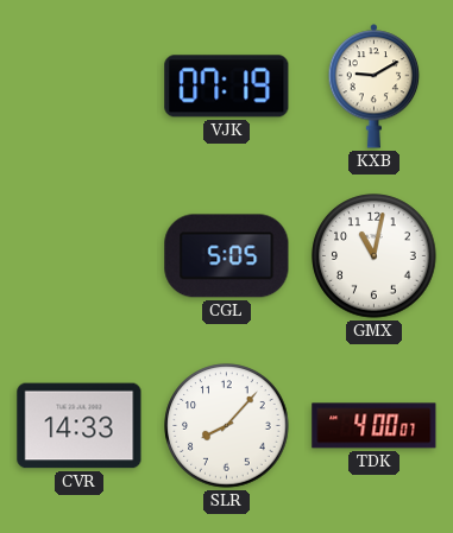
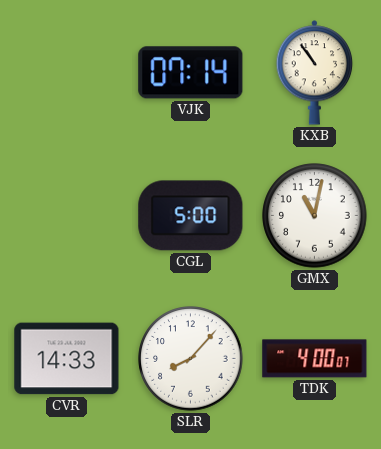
VJK: 07:19 -> 07:14
KXB: 9:10 -> 10:54
CGL: 5:05 -> 5:00
